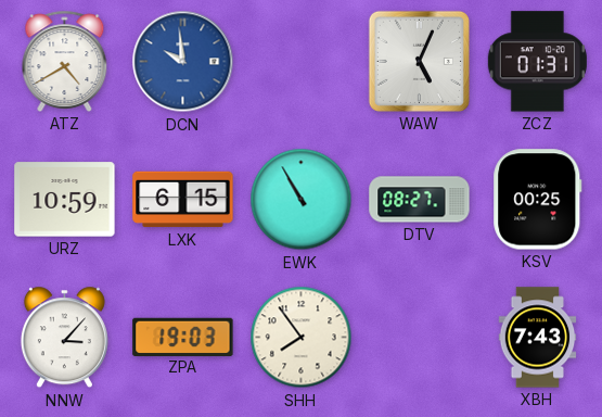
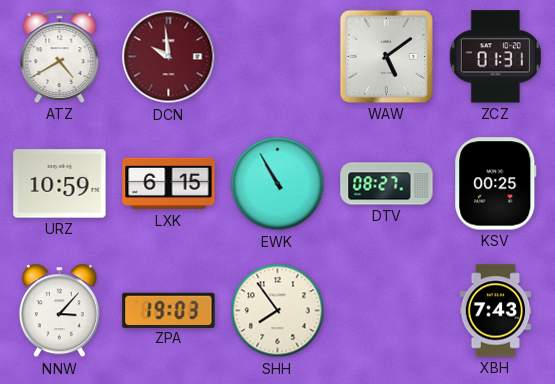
DCN dial: blue -> burgundy
WAW: 5:04 -> 5:09
